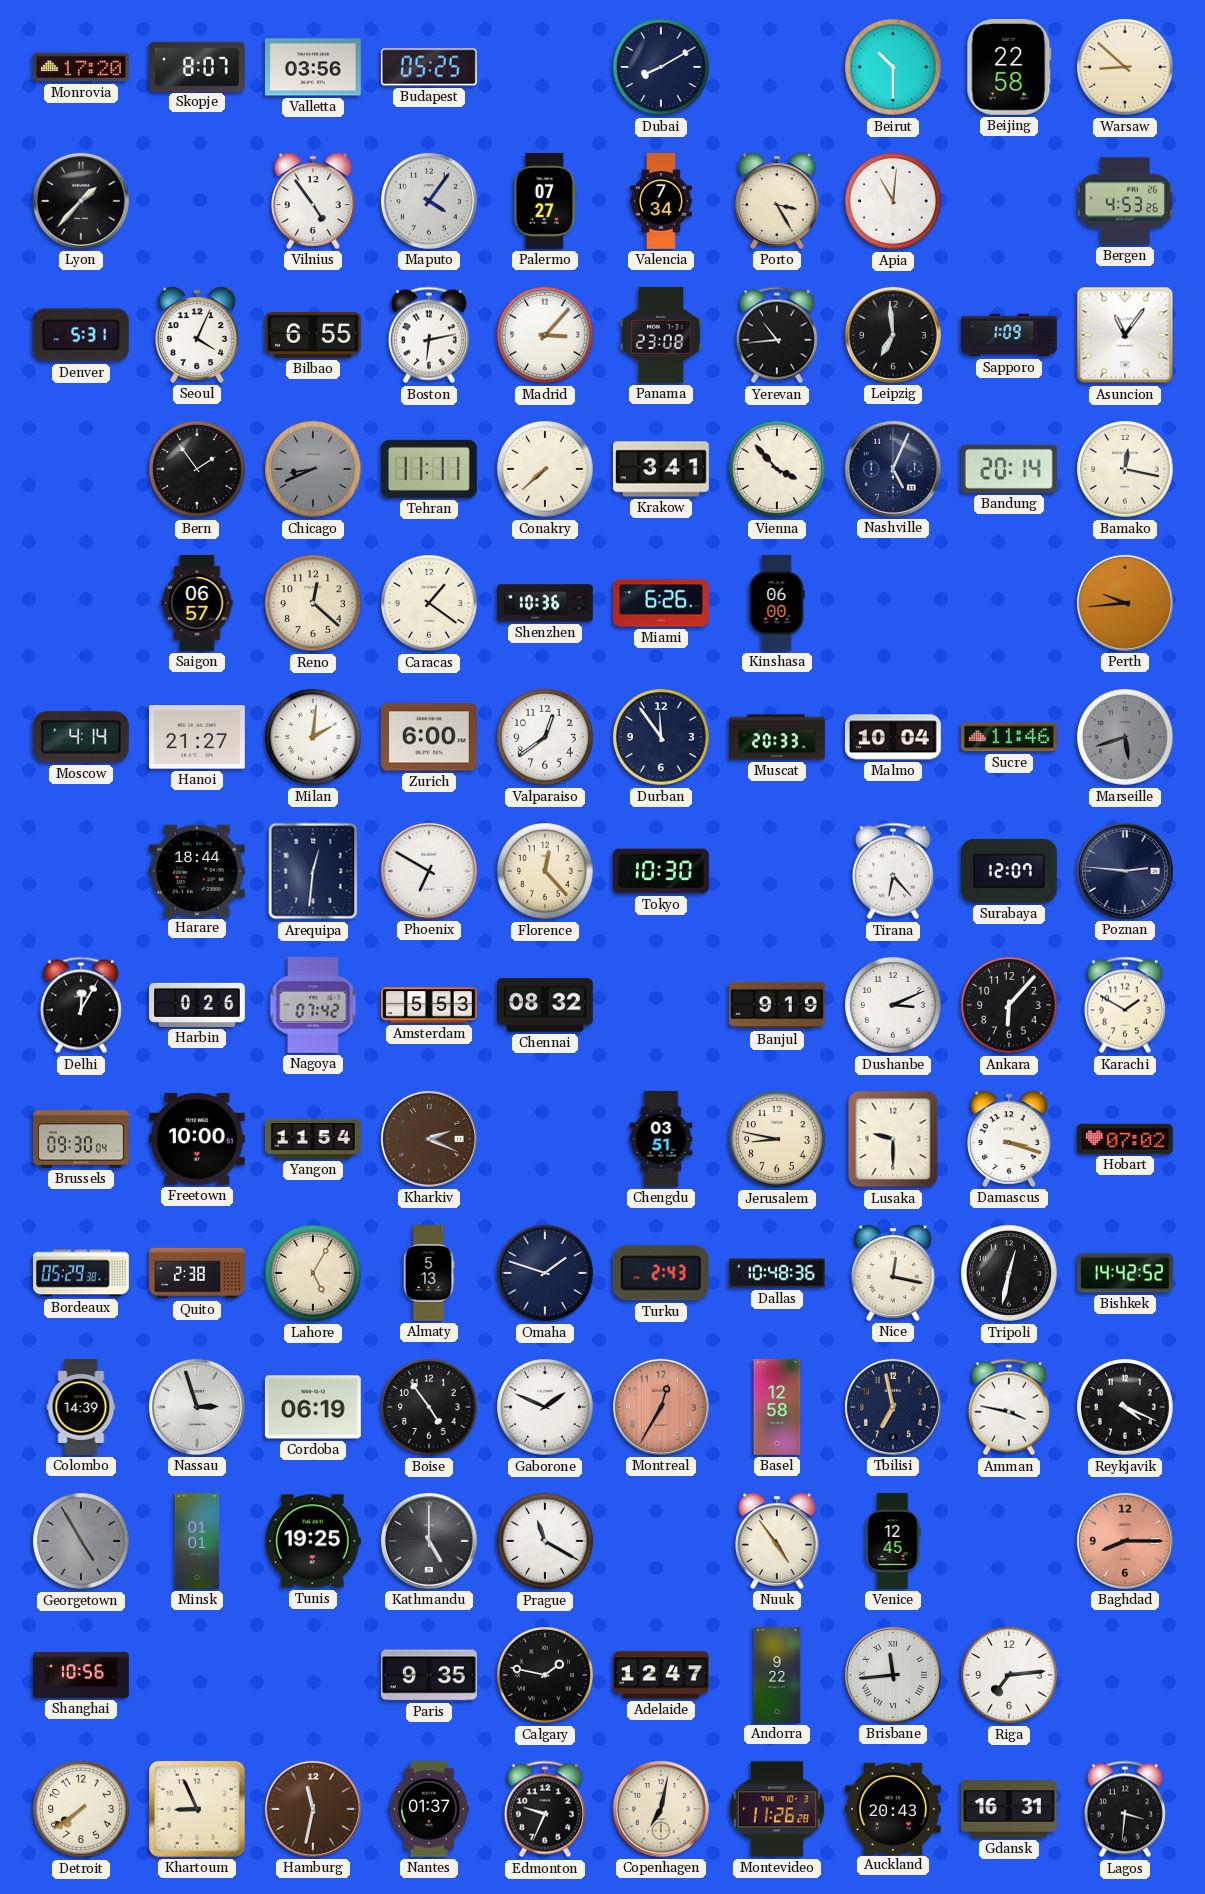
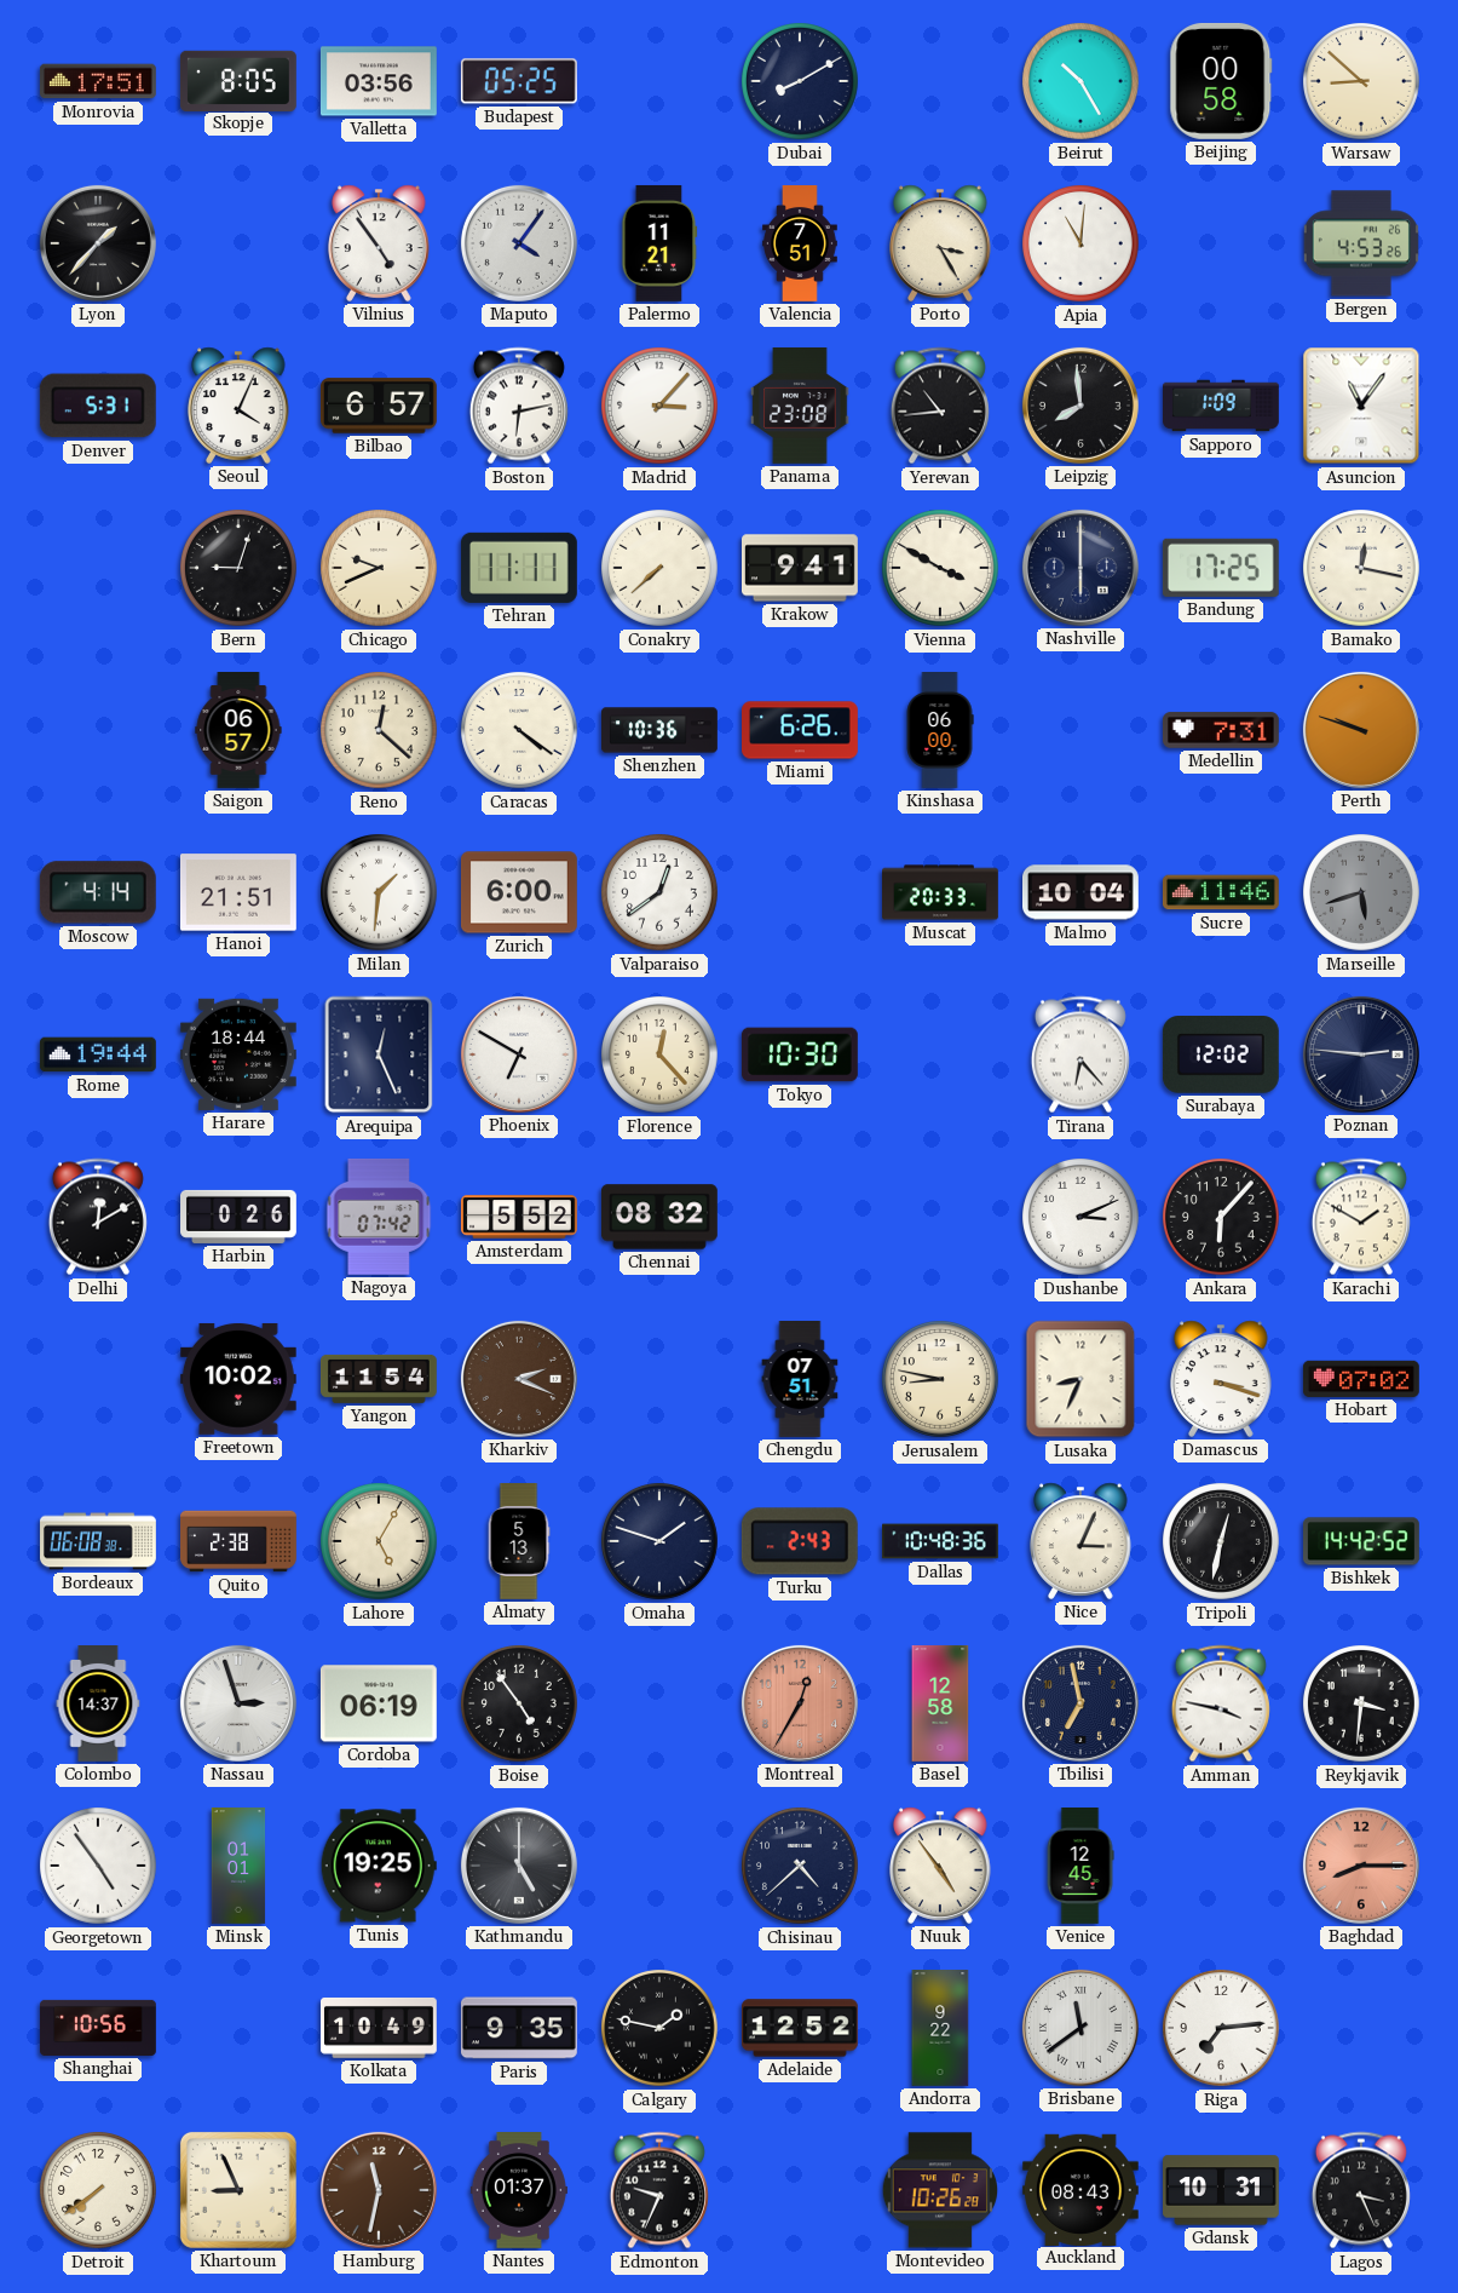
Monrovia: 17:20 -> 17:51
Skopje: 8:07 -> 8:05
Beirut: 10:30 -> 10:25
Beijing: 22:58 -> 00:58
Palermo: 07:27 -> 11:21
Valencia: 7:34 -> 7:51
Bilbao: 6:55 -> 6:57
Leipzig: 6:59 -> 7:59
Bern: 1:54 -> 9:03
Chicago: 8:41 -> 9:41
Chicago dial: grey -> cream
Krakow: 3:41 -> 9:41
Vienna: 3:53 -> 3:50
Nashville: 5:04 -> 6:00
Bandung: 20:14 -> 17:25
Caracas: 1:21 -> 4:21
Medellin: none -> 7:31
Perth: 9:44 -> 9:48
Hanoi: 21:27 -> 21:51
Milan: 2:01 -> 1:31
Durban: 11:54 -> none
Rome: none -> 19:44
Arequipa: 12:31 -> 12:26
Surabaya: 12:07 -> 12:02
Delhi: 12:05 -> 12:10
Amsterdam: 5:53 -> 5:52
Banjul: 9:19 -> none
Brussels: 09:30 -> none
Freetown: 10:00 -> 10:02
Chengdu: 03:51 -> 07:51
Lusaka: 9:30 -> 8:34
Bordeaux: 05:29 -> 06:08
Nice: 12:17 -> 3:04
Colombo: 14:39 -> 14:37
Gaborone: 1:49 -> none
Reykjavik: 4:19 -> 3:31
Georgetown: 4:55 -> 4:54
Georgetown dial: grey -> white
Prague: 11:20 -> none
Chisinau: none -> 4:38
Kolkata: none -> 10:49
Adelaide: 12:47 -> 12:52
Brisbane: 11:44 -> 11:39
Copenhagen: 7:02 -> none
Montevideo: 11:26 -> 10:26
Auckland: 20:43 -> 08:43
Gdansk: 16:31 -> 10:31
Lagos: 3:31 -> 3:26
